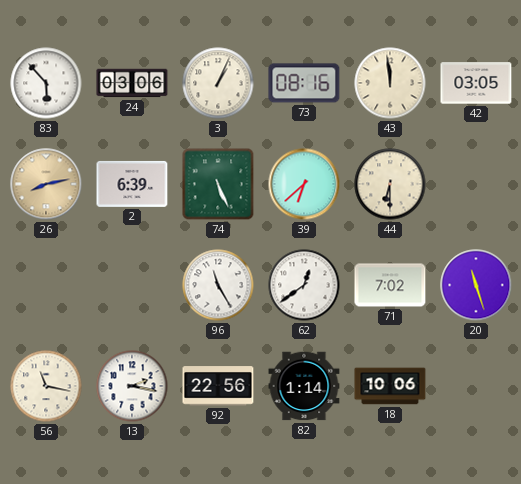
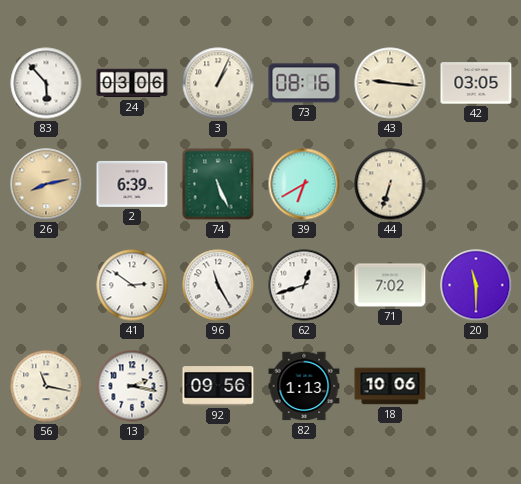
43: 11:59 -> 9:16
39: 6:38 -> 6:40
44: 6:30 -> 6:33
41: none -> 2:51
62: 12:39 -> 12:42
20: 11:27 -> 11:30
92: 22:56 -> 09:56
82: 1:14 -> 1:13
